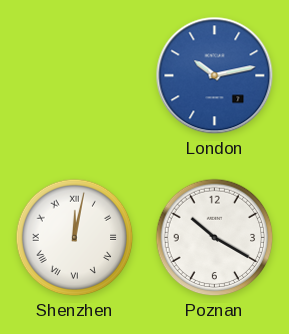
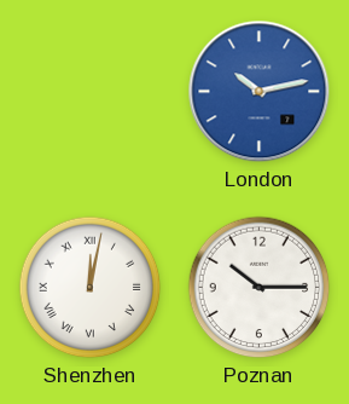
Poznan: 10:20 -> 10:15
